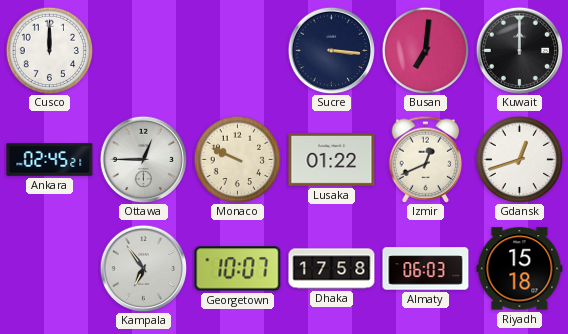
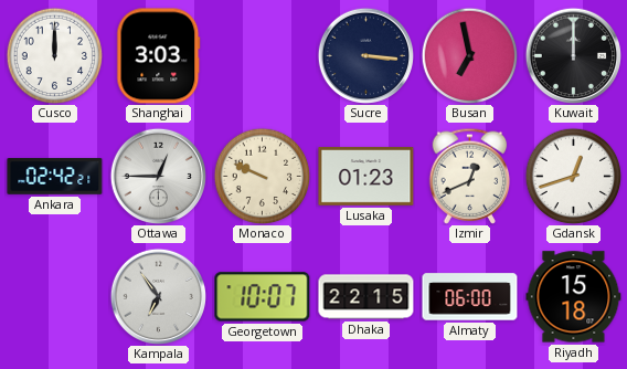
Shanghai: none -> 3:03
Busan: 7:01 -> 6:58
Ankara: 02:45 -> 02:42
Lusaka: 01:22 -> 01:23
Dhaka: 17:58 -> 22:15
Almaty: 06:03 -> 06:00
